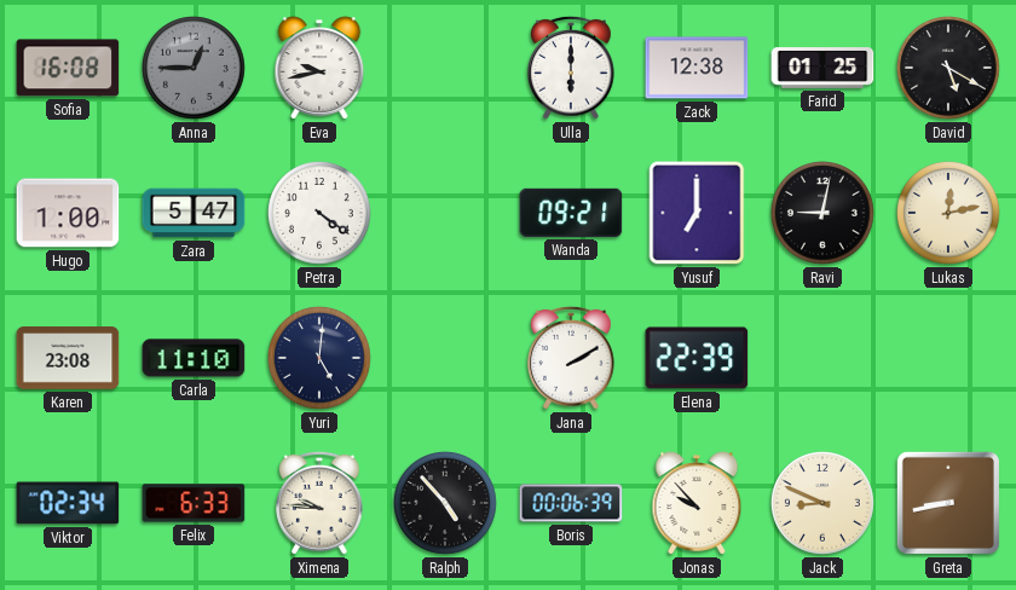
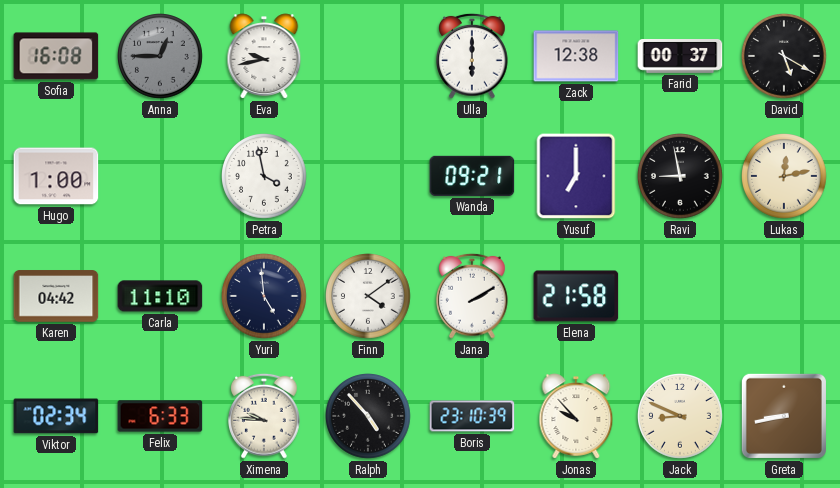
Farid: 01:25 -> 00:37
Zara: 5:47 -> none
Petra: 4:21 -> 3:58
Ravi: 9:02 -> 8:58
Karen: 23:08 -> 04:42
Yuri: 5:01 -> 4:59
Finn: none -> 4:09
Elena: 22:39 -> 21:58
Boris: 00:06 -> 23:10
